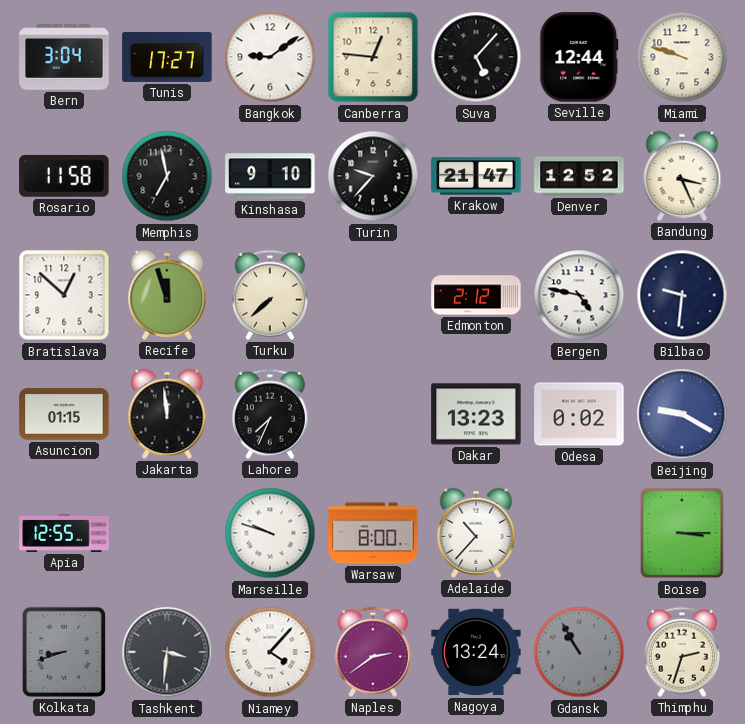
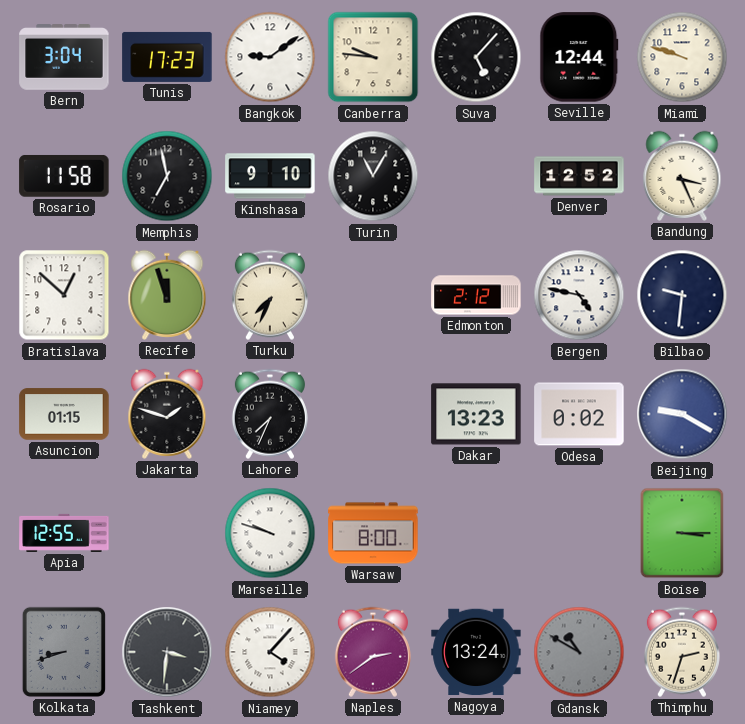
Tunis: 17:27 -> 17:23
Canberra: 12:46 -> 9:46
Turin: 9:37 -> 11:05
Krakow: 21:47 -> none
Turku: 7:38 -> 7:34
Jakarta: 11:59 -> 1:48
Adelaide: 10:37 -> none
Gdansk: 10:55 -> 10:50
